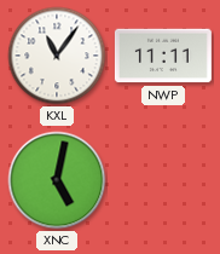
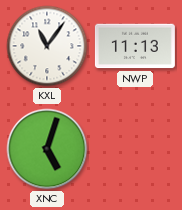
NWP: 11:11 -> 11:13
XNC: 5:02 -> 5:03
